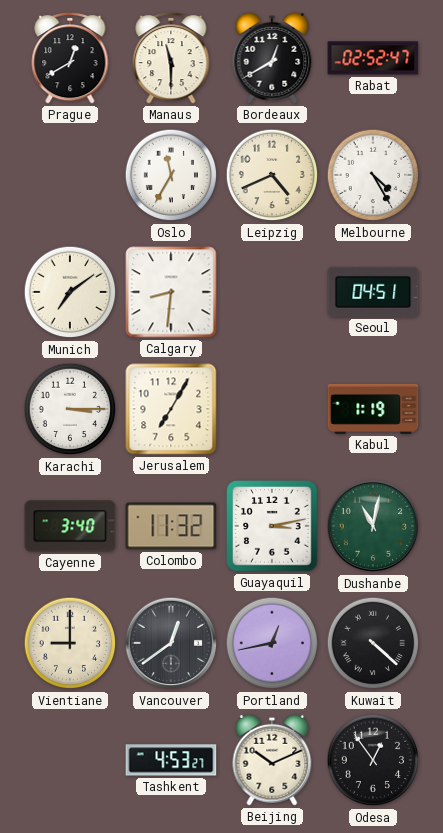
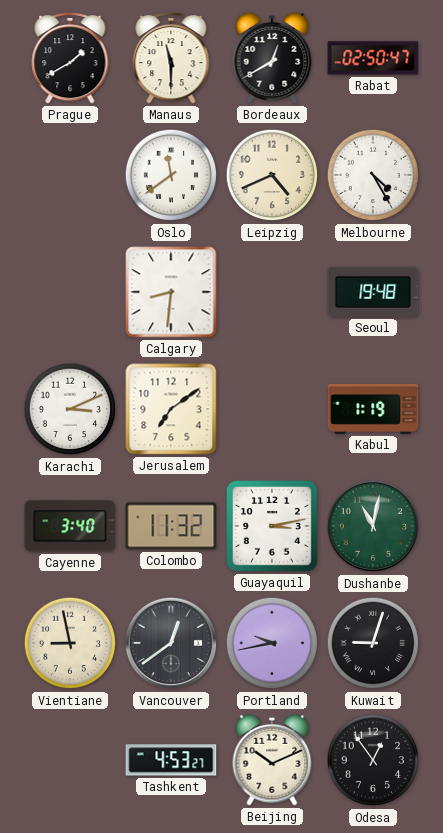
Prague: 12:40 -> 1:40
Rabat: 02:52 -> 02:50
Oslo: 11:35 -> 11:39
Munich: 7:09 -> none
Seoul: 04:51 -> 19:48
Karachi: 3:15 -> 3:11
Jerusalem: 7:05 -> 7:09
Vientiane: 9:00 -> 8:58
Portland: 12:43 -> 9:43
Kuwait: 4:22 -> 9:03
